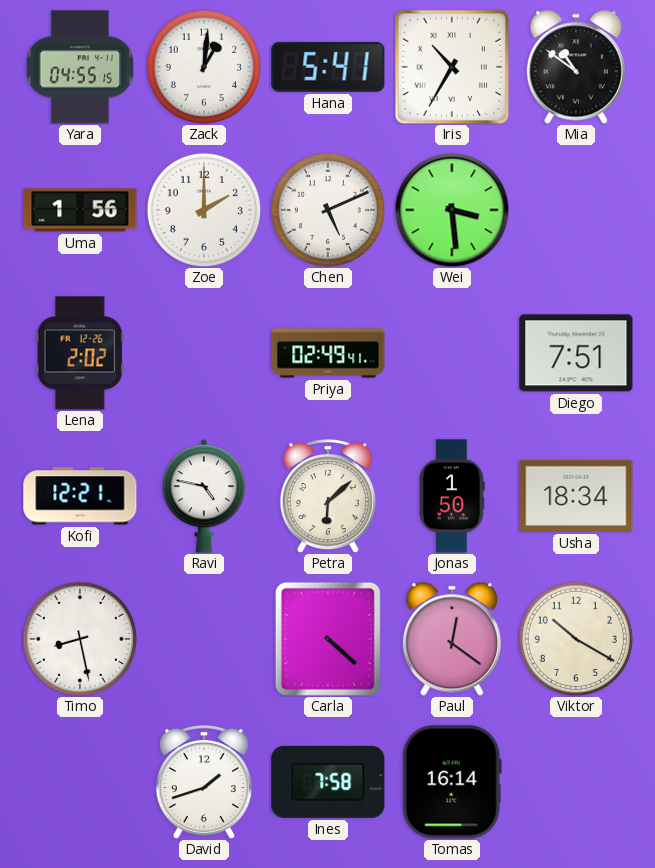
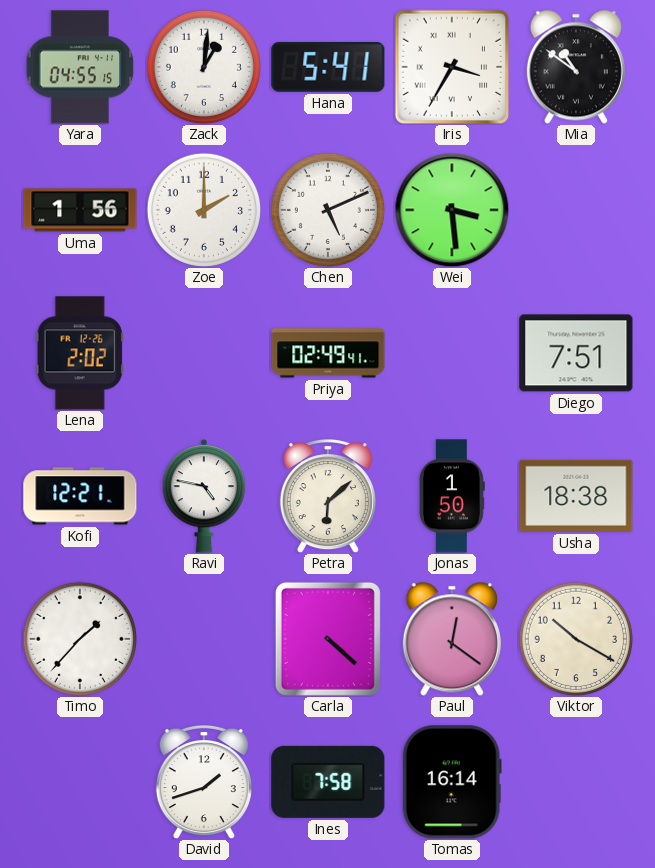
Iris: 10:35 -> 3:35
Usha: 18:34 -> 18:38
Timo: 8:28 -> 1:37
